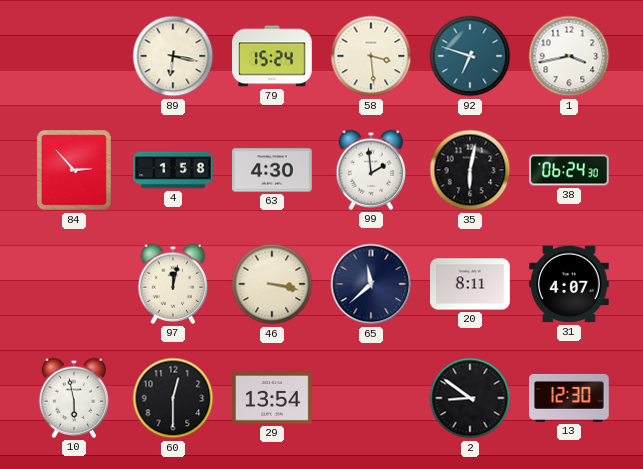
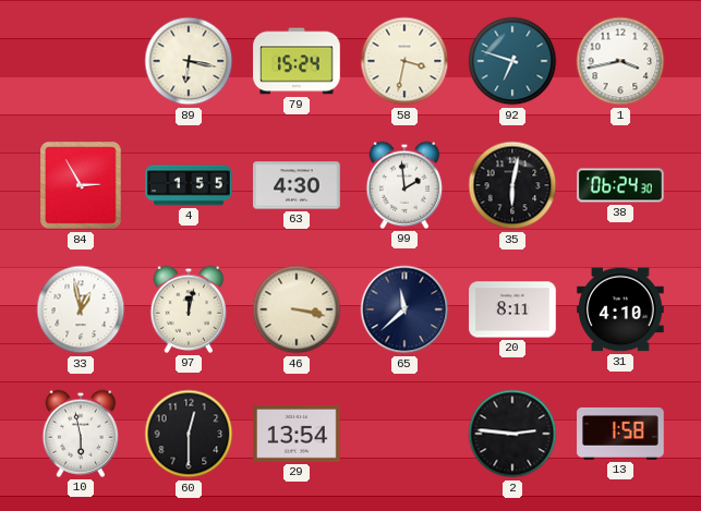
58: 3:29 -> 3:32
84: 2:53 -> 2:55
4: 1:58 -> 1:55
33: none -> 12:58
31: 4:07 -> 4:10
2: 8:51 -> 2:46
13: 12:30 -> 1:58
